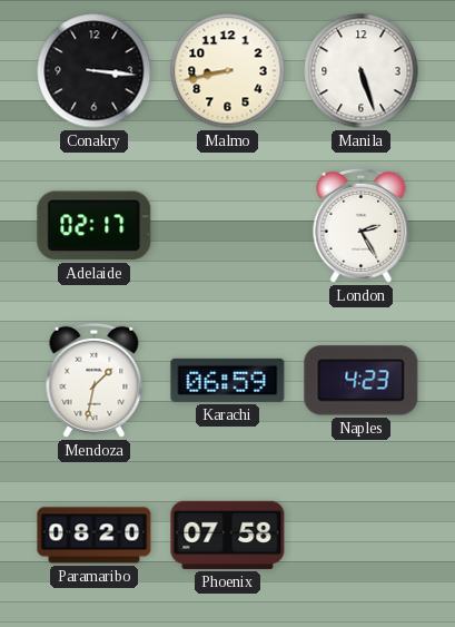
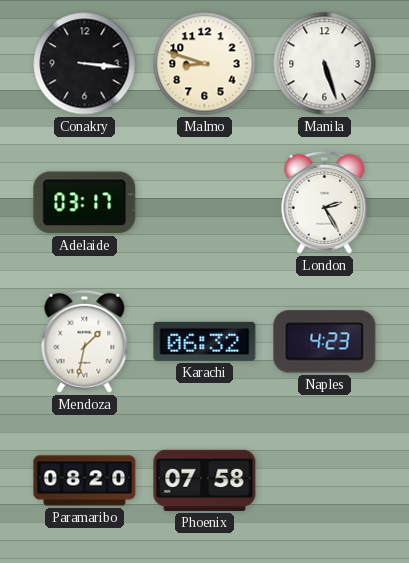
Malmo: 8:43 -> 8:48
Adelaide: 02:17 -> 03:17
Karachi: 06:59 -> 06:32
